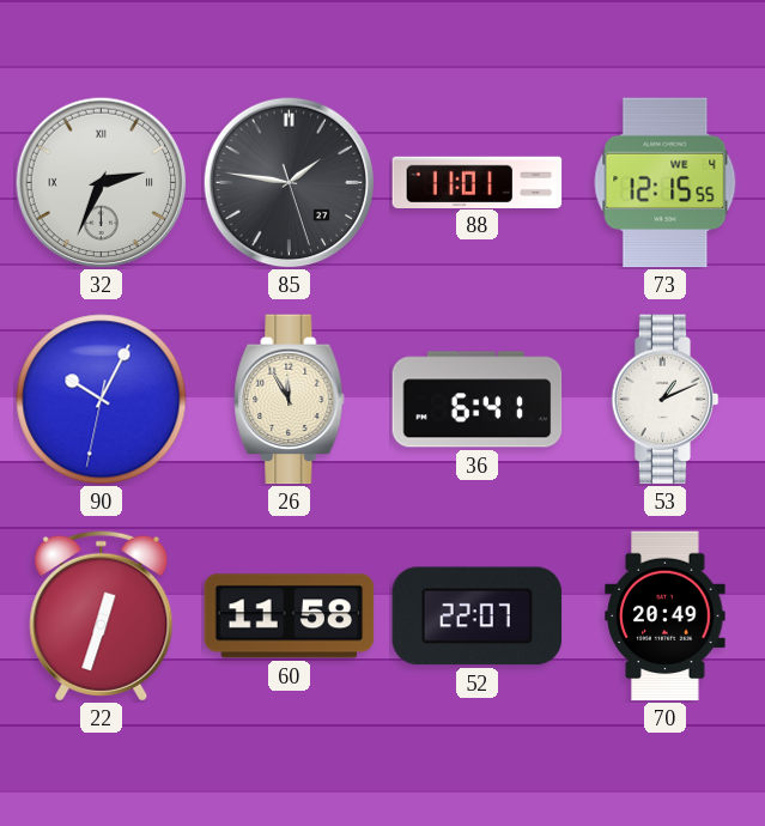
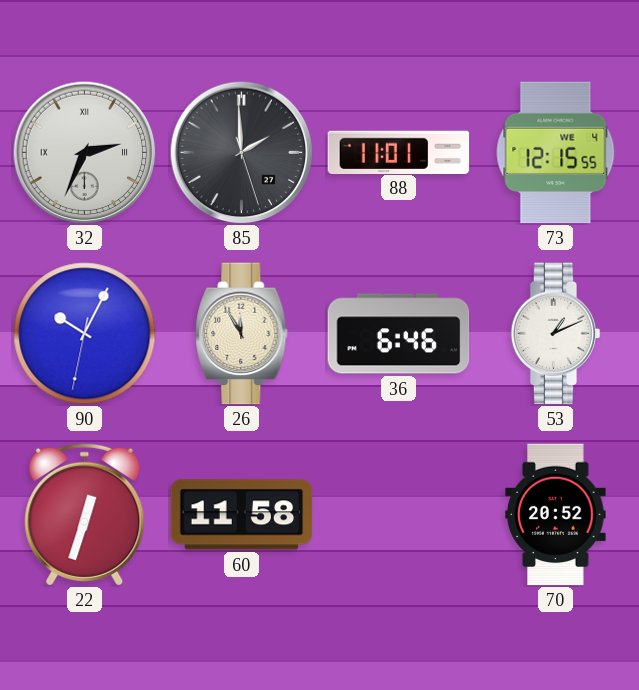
85: 1:46 -> 1:59
36: 6:41 -> 6:46
52: 22:07 -> none
70: 20:49 -> 20:52
